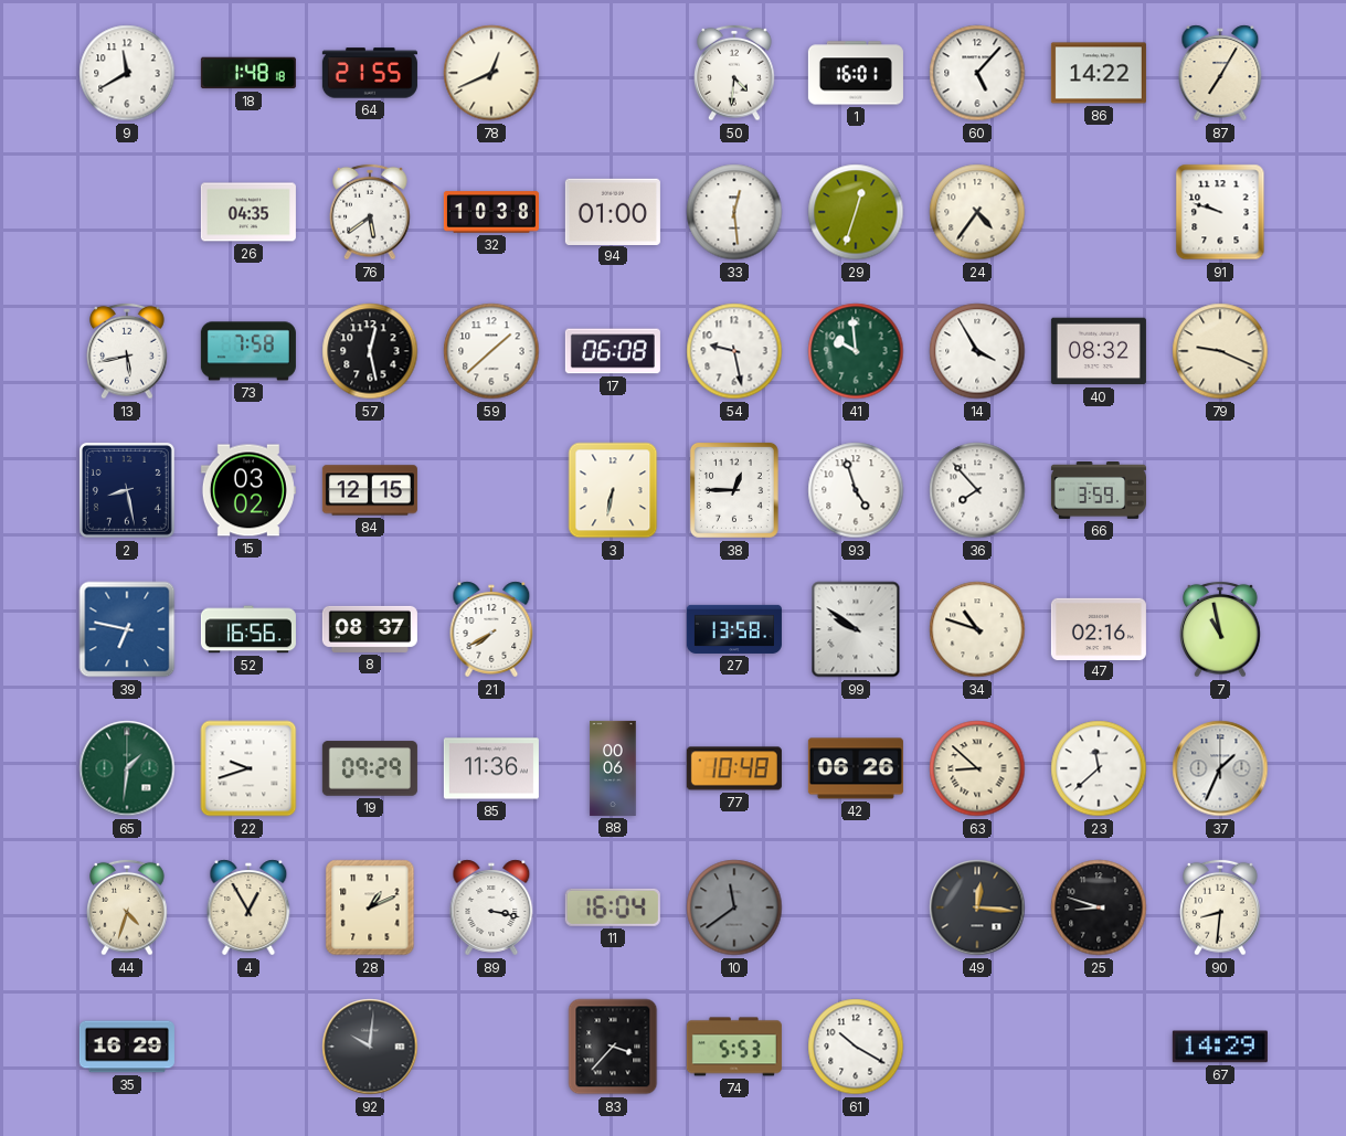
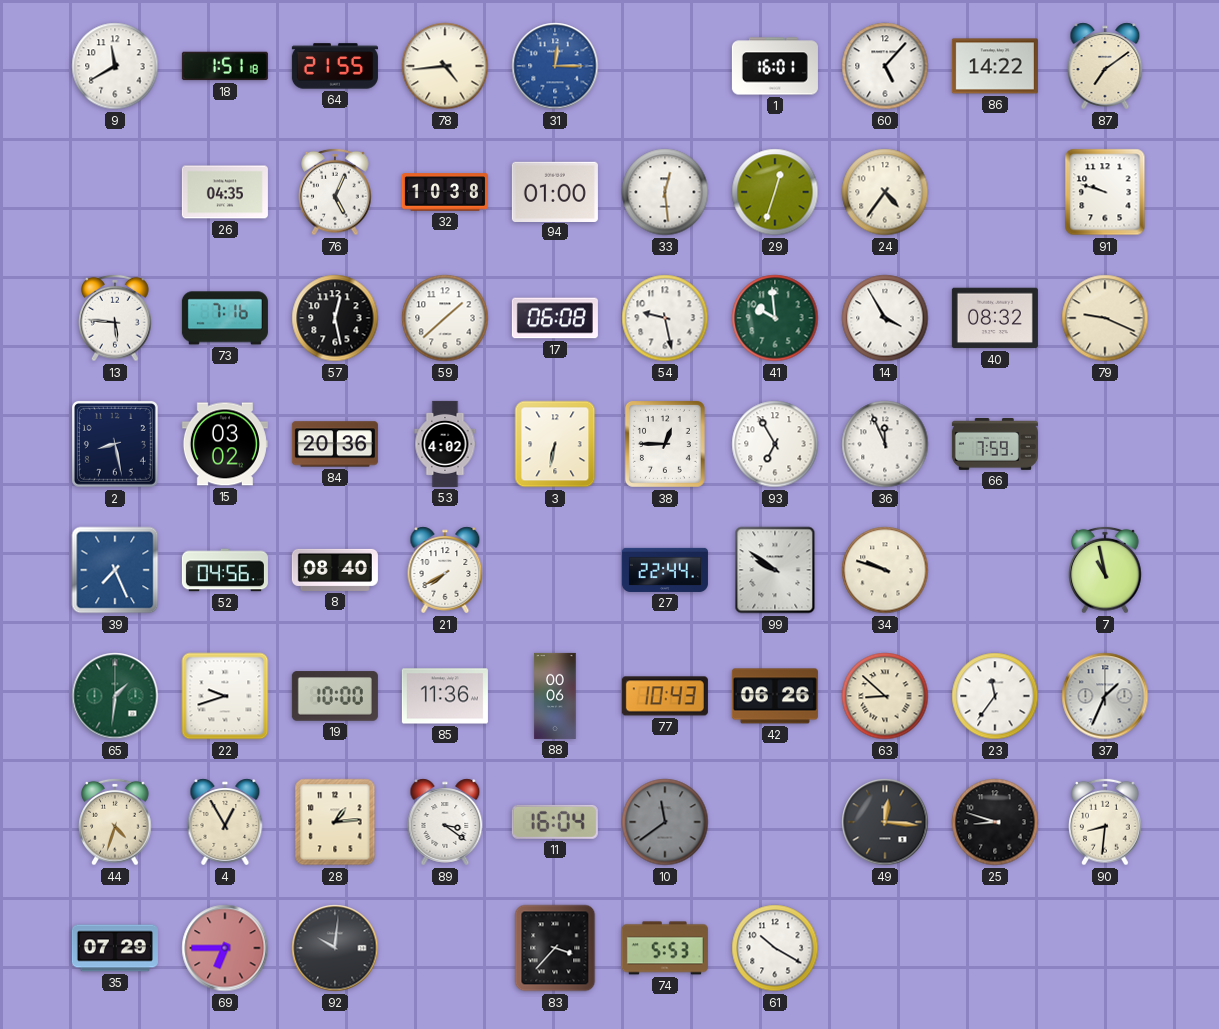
18: 1:48 -> 1:51
78: 12:41 -> 4:44
31: none -> 12:15
50: 4:31 -> none
87: 7:05 -> 7:09
76: 5:39 -> 5:04
13: 5:43 -> 5:46
73: 7:58 -> 7:16
84: 12:15 -> 20:36
53: none -> 4:02
93: 4:57 -> 6:55
36: 7:53 -> 11:56
66: 3:59 -> 7:59
39: 6:47 -> 7:26
52: 16:56 -> 04:56
8: 08:37 -> 08:40
27: 13:58 -> 22:44
34: 10:48 -> 9:48
47: 02:16 -> none
19: 09:29 -> 10:00
77: 10:48 -> 10:43
23: 11:38 -> 11:36
28: 1:11 -> 1:14
89: 3:17 -> 3:21
35: 16:29 -> 07:29
69: none -> 6:45
67: 14:29 -> none
